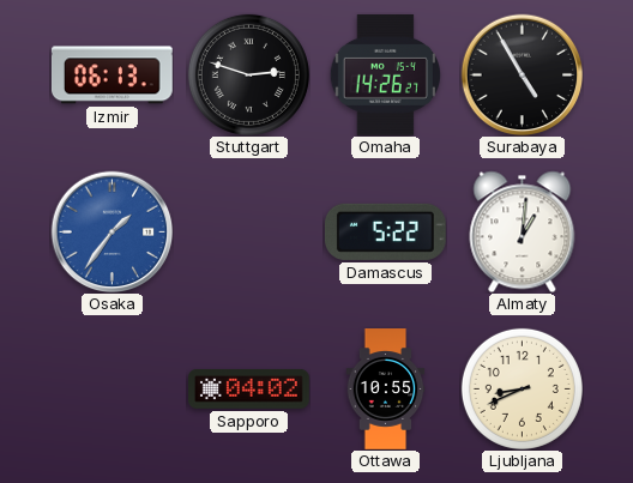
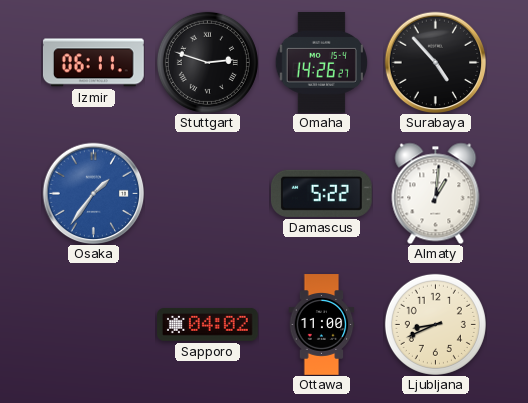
Izmir: 06:13 -> 06:11
Surabaya: 4:55 -> 4:53
Ottawa: 10:55 -> 11:00
